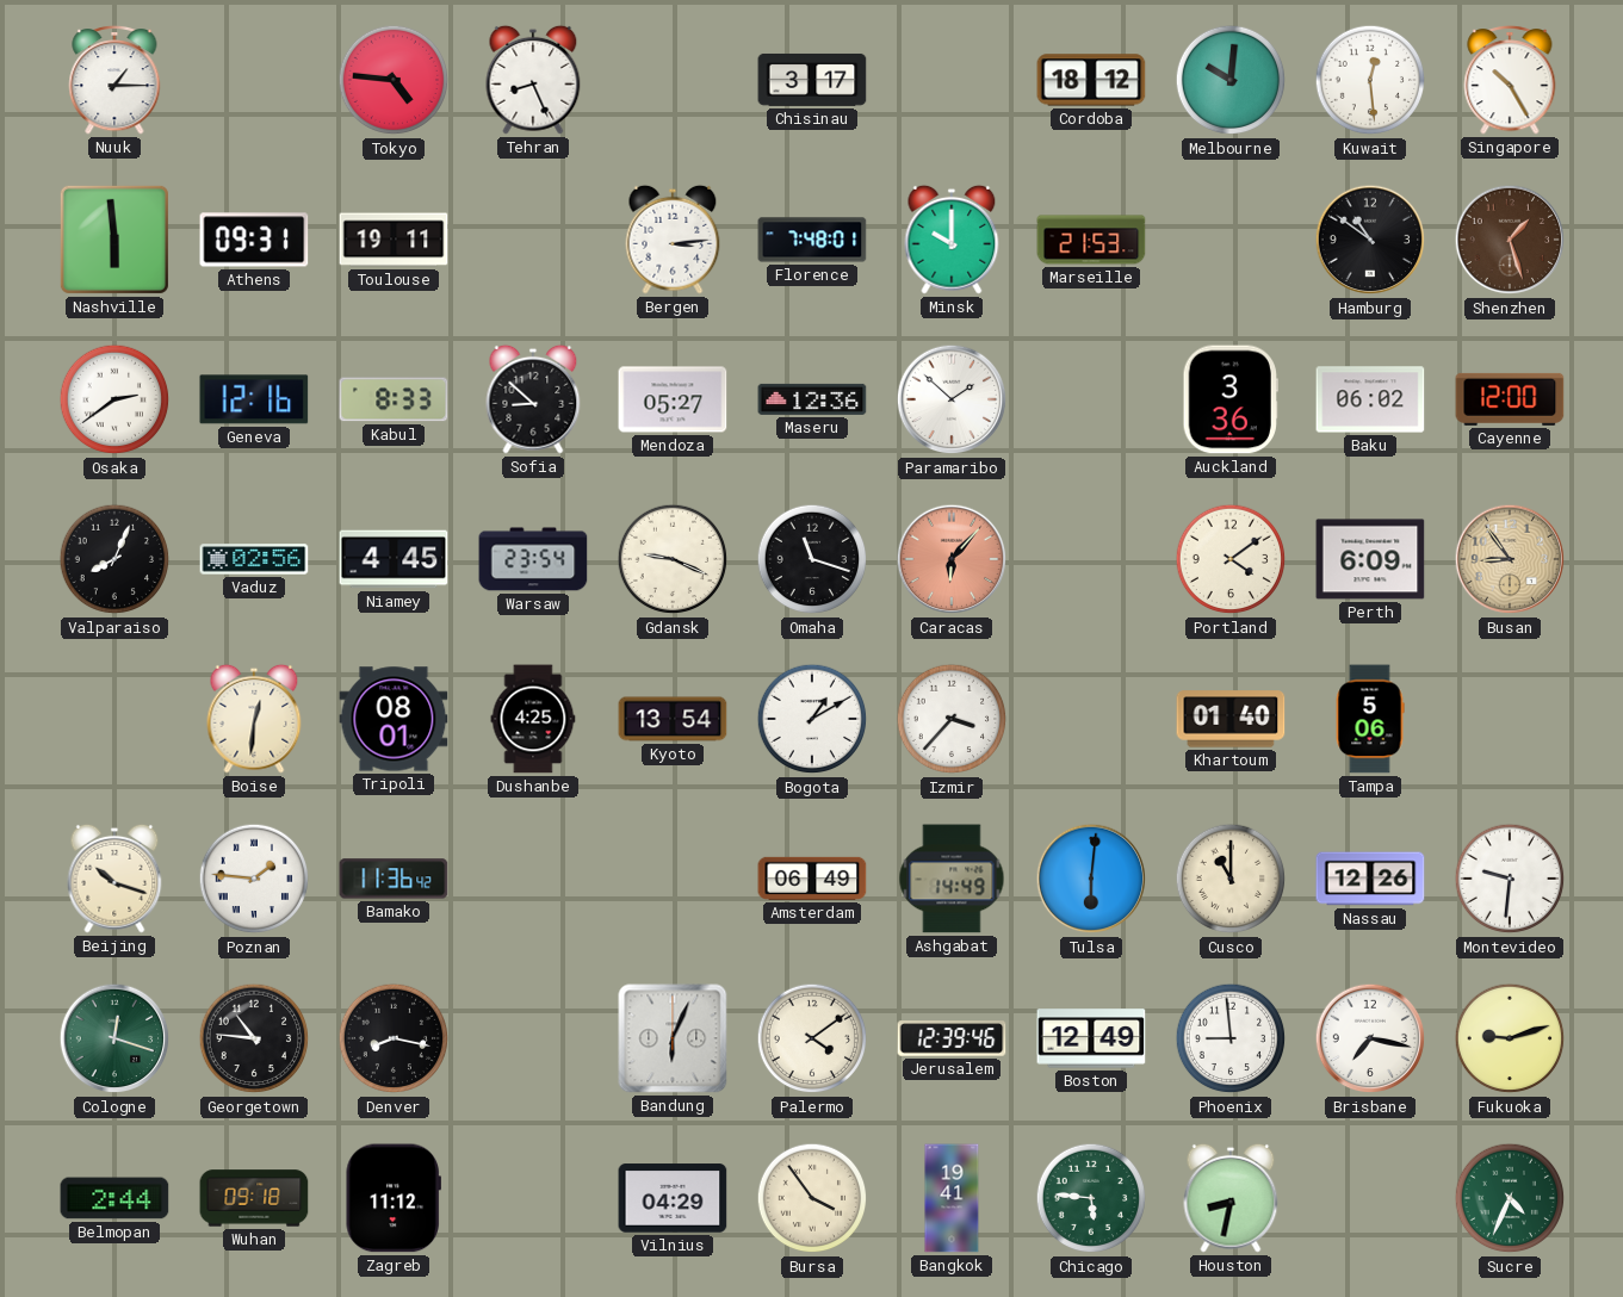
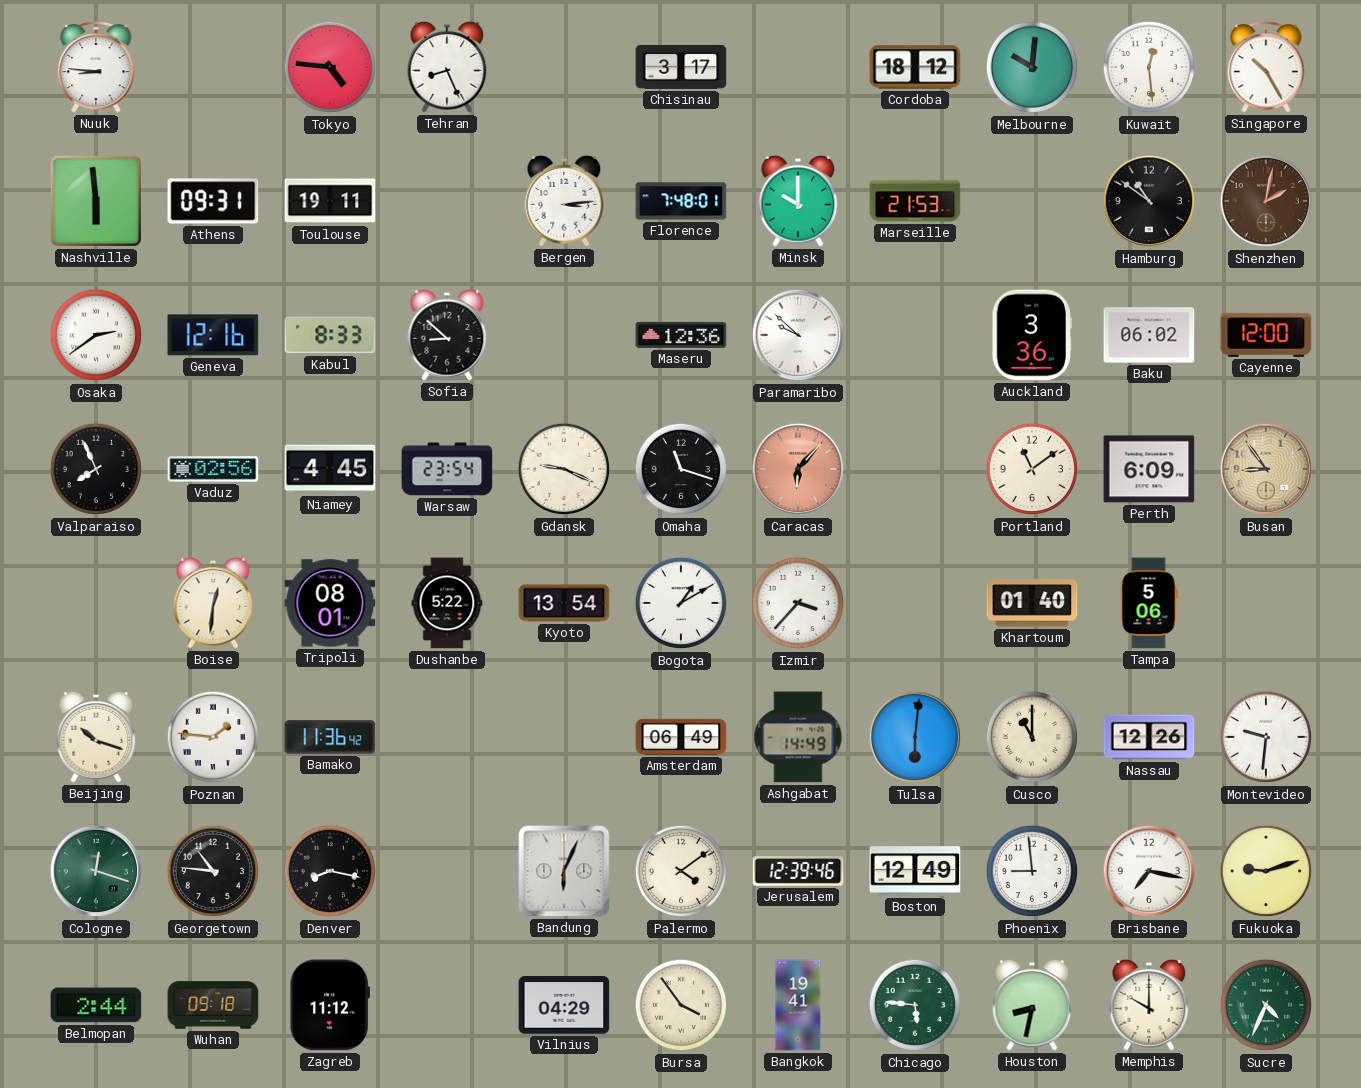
Nuuk: 1:15 -> 8:46
Shenzhen: 1:27 -> 2:02
Mendoza: 05:27 -> none
Paramaribo: 1:52 -> 9:52
Valparaiso: 8:04 -> 7:56
Portland: 4:09 -> 11:09
Dushanbe: 4:25 -> 5:22
Memphis: none -> 10:00
